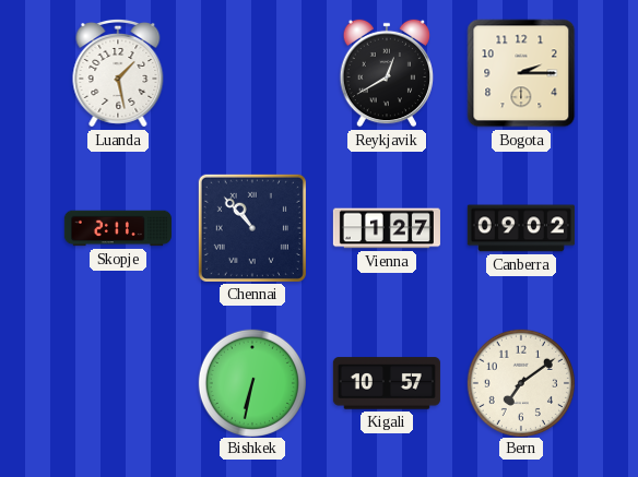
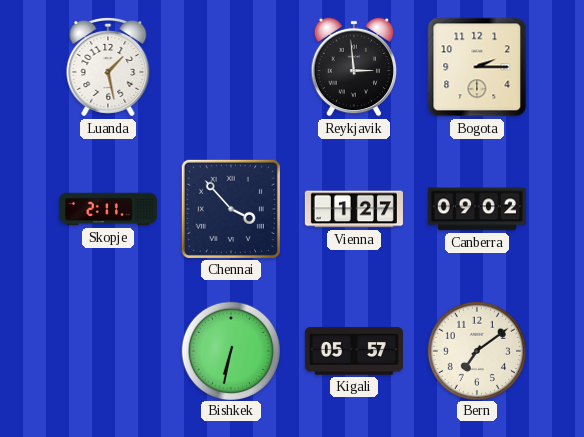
Reykjavik: 12:40 -> 2:59
Chennai: 10:53 -> 3:53
Kigali: 10:57 -> 05:57
